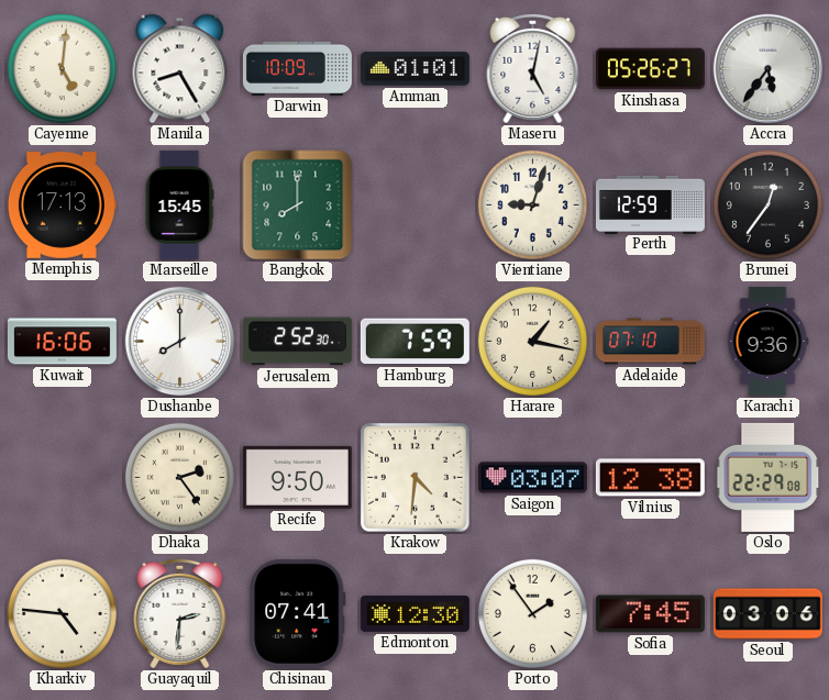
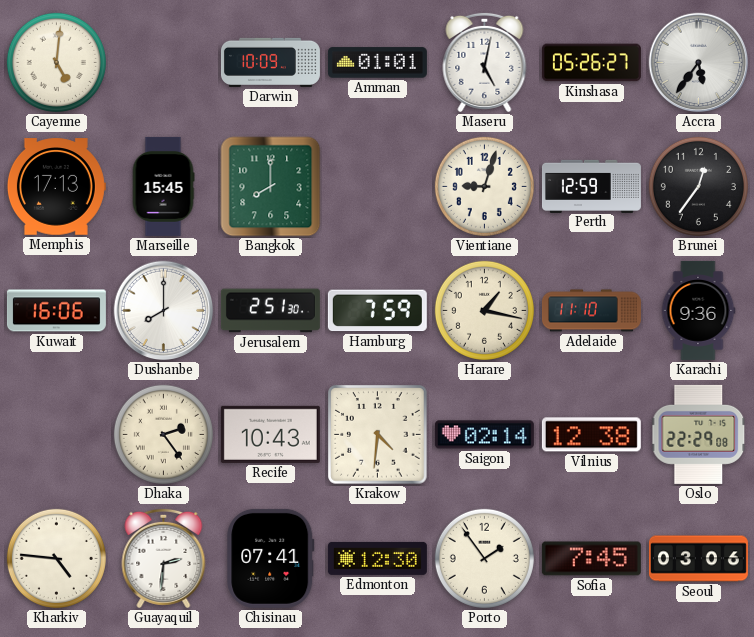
Manila: 8:25 -> none
Jerusalem: 2:52 -> 2:51
Adelaide: 07:10 -> 11:10
Recife: 9:50 -> 10:43
Saigon: 03:07 -> 02:14
